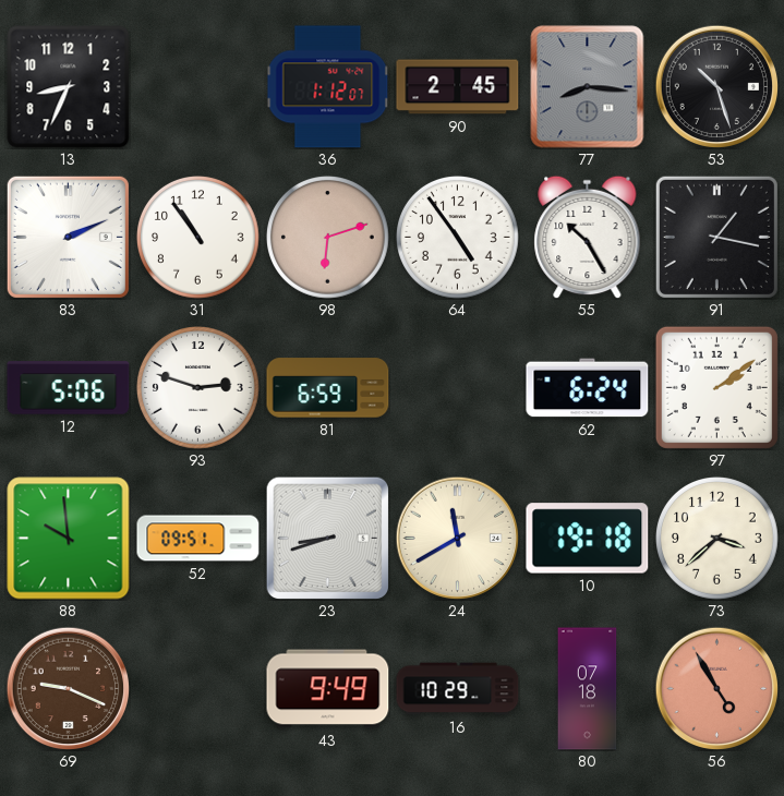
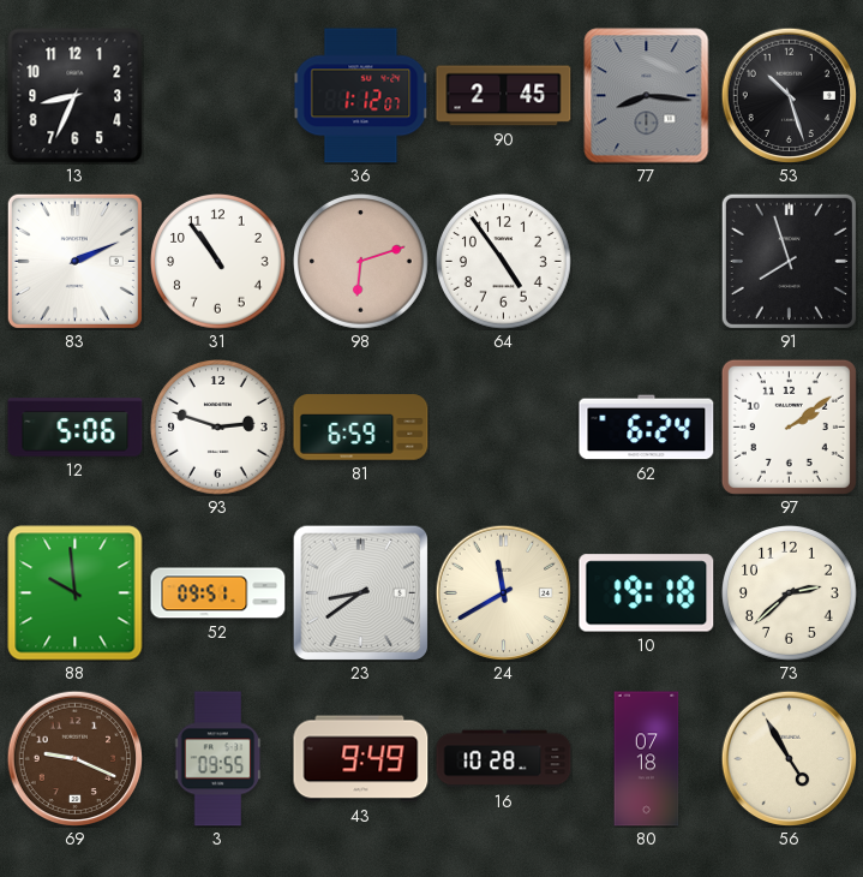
55: 10:25 -> none
91: 1:17 -> 7:57
23: 8:42 -> 8:39
73: 3:38 -> 2:38
3: none -> 09:55
16: 10:29 -> 10:28
56 dial: salmon -> cream
